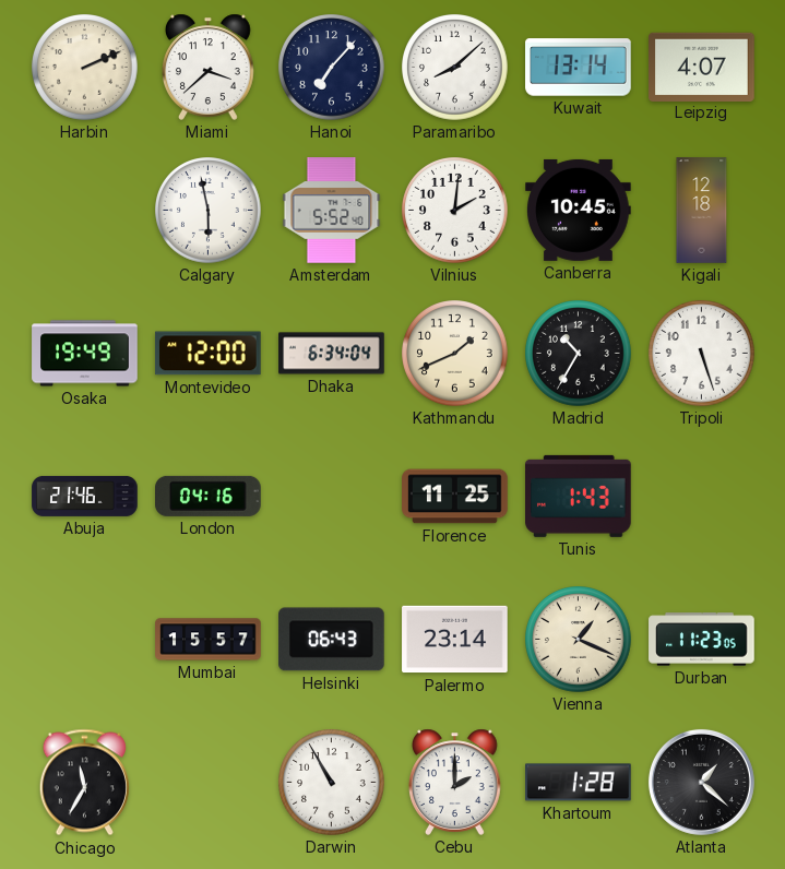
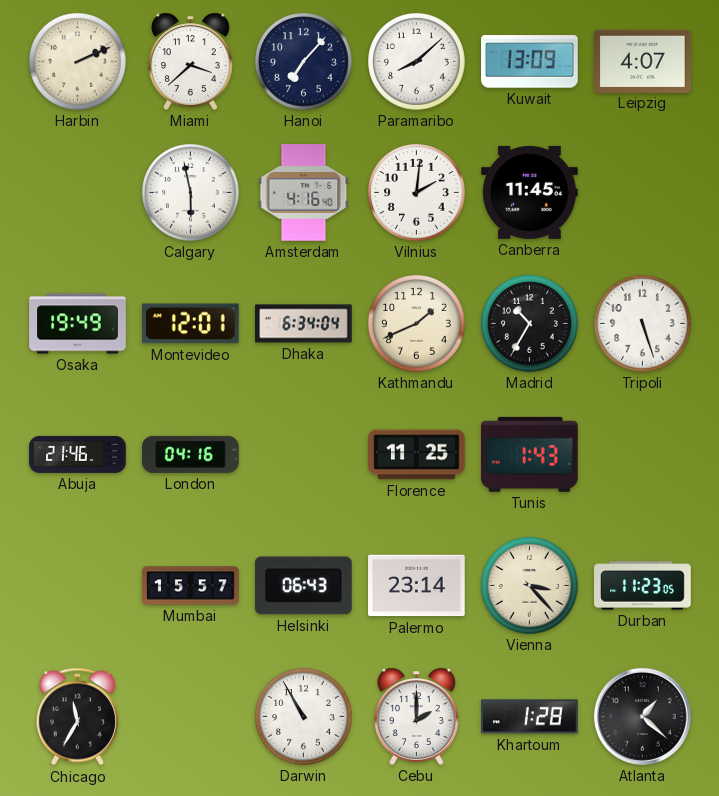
Kuwait: 13:14 -> 13:09
Amsterdam: 5:52 -> 4:16
Canberra: 10:45 -> 11:45
Kigali: 12:18 -> none
Montevideo: 12:00 -> 12:01
Vienna: 1:19 -> 3:23
